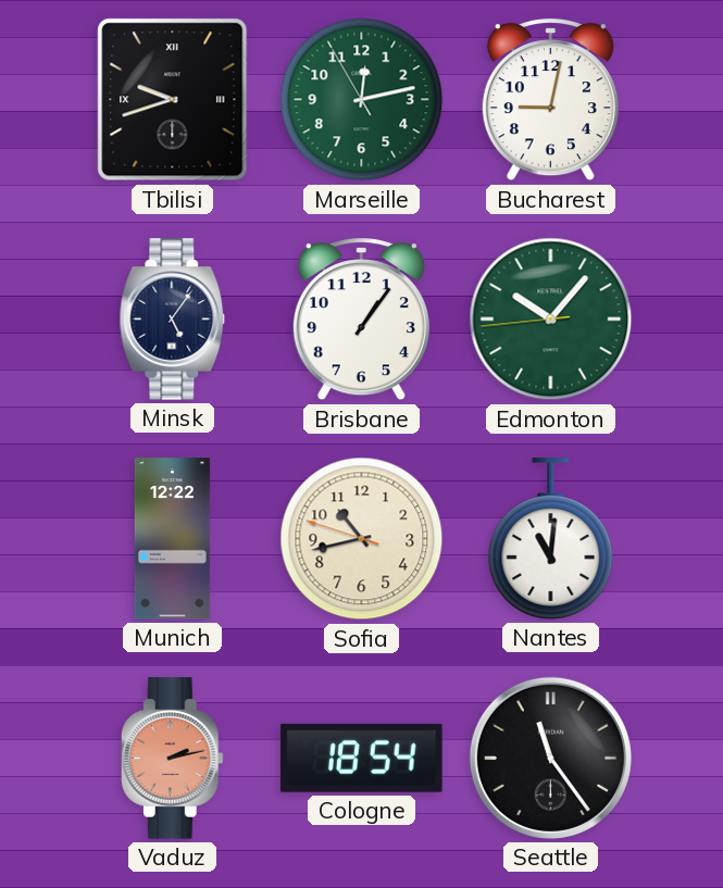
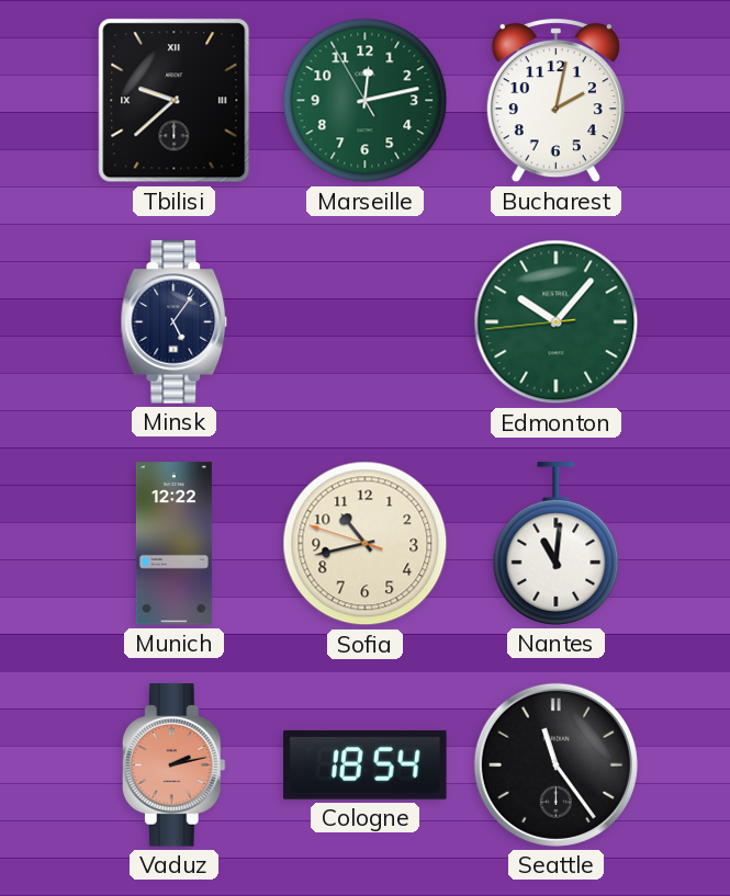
Tbilisi: 9:42 -> 9:38
Bucharest: 9:02 -> 2:02
Brisbane: 1:06 -> none
